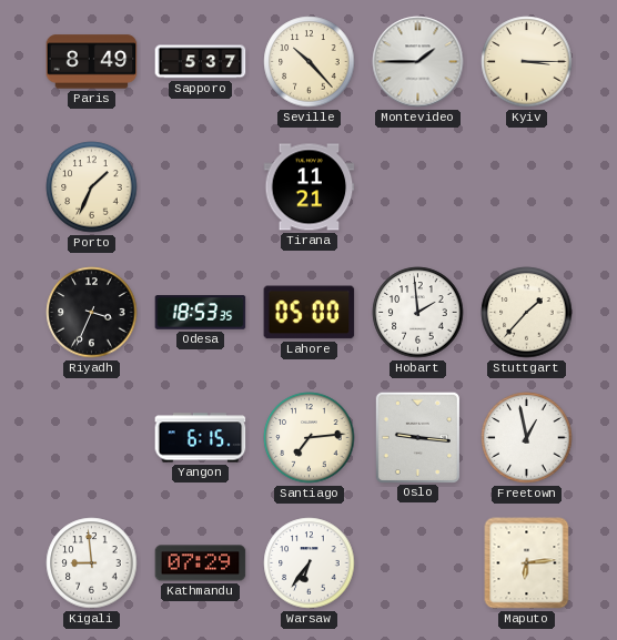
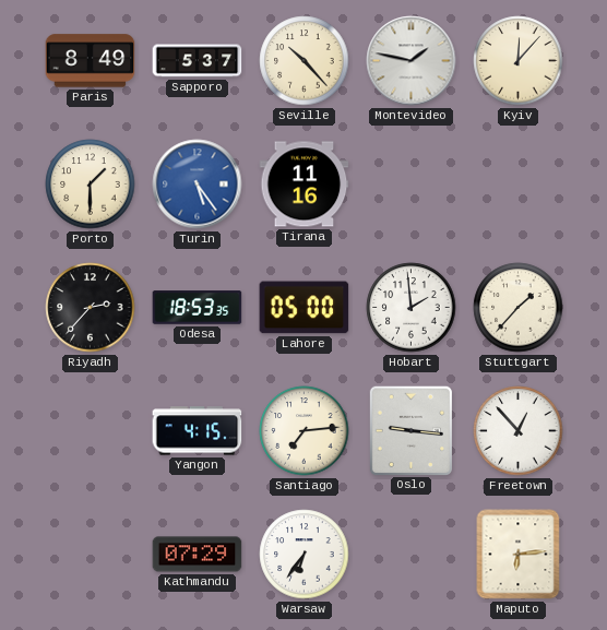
Montevideo: 1:45 -> 1:47
Kyiv: 3:15 -> 12:07
Porto: 1:34 -> 1:30
Turin: none -> 5:24
Tirana: 11:21 -> 11:16
Riyadh: 3:34 -> 2:37
Yangon: 6:15 -> 4:15
Freetown: 12:58 -> 12:53
Kigali: 8:59 -> none
